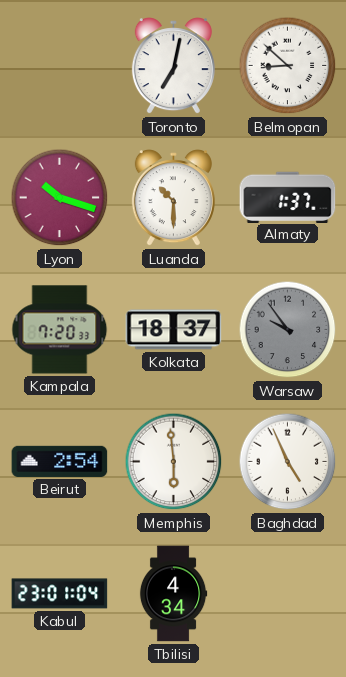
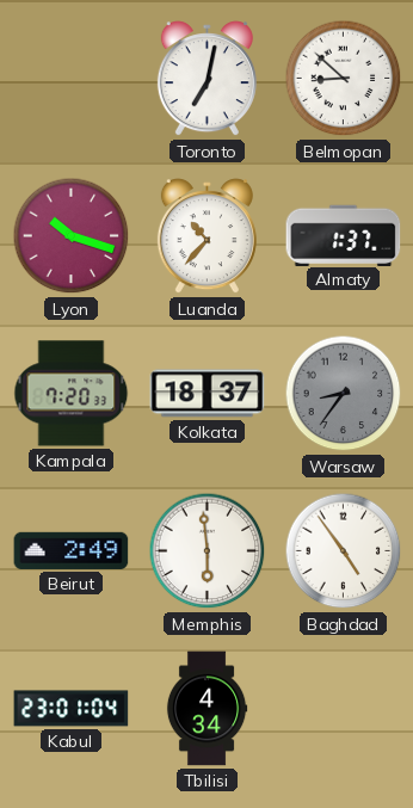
Luanda: 10:30 -> 10:37
Warsaw: 9:54 -> 8:36
Beirut: 2:54 -> 2:49
Baghdad: 4:56 -> 4:54
